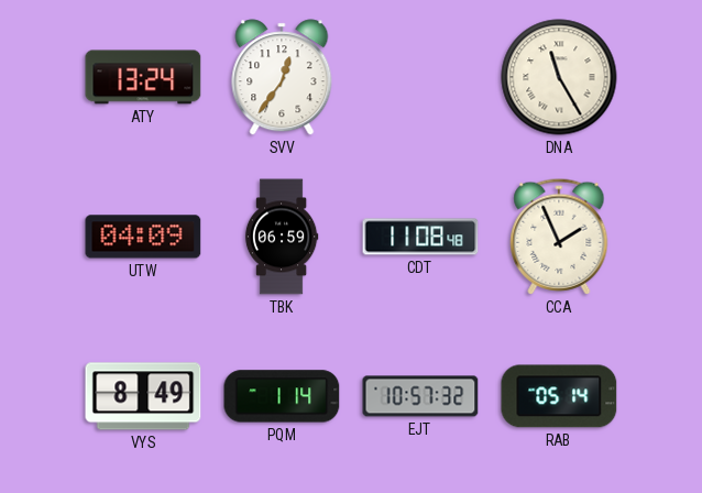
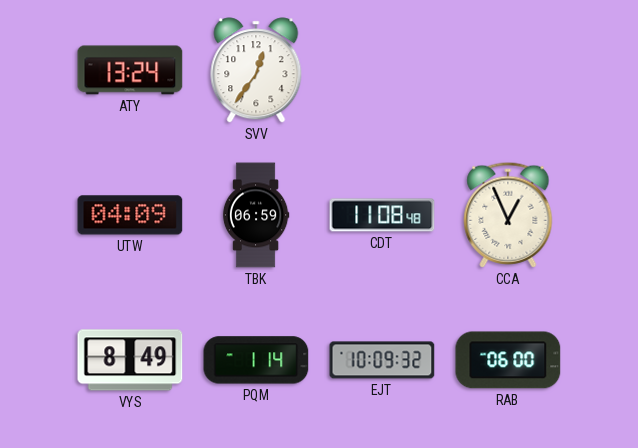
DNA: 11:25 -> none
CCA: 1:56 -> 12:56
EJT: 10:57 -> 10:09
RAB: 05:14 -> 06:00
